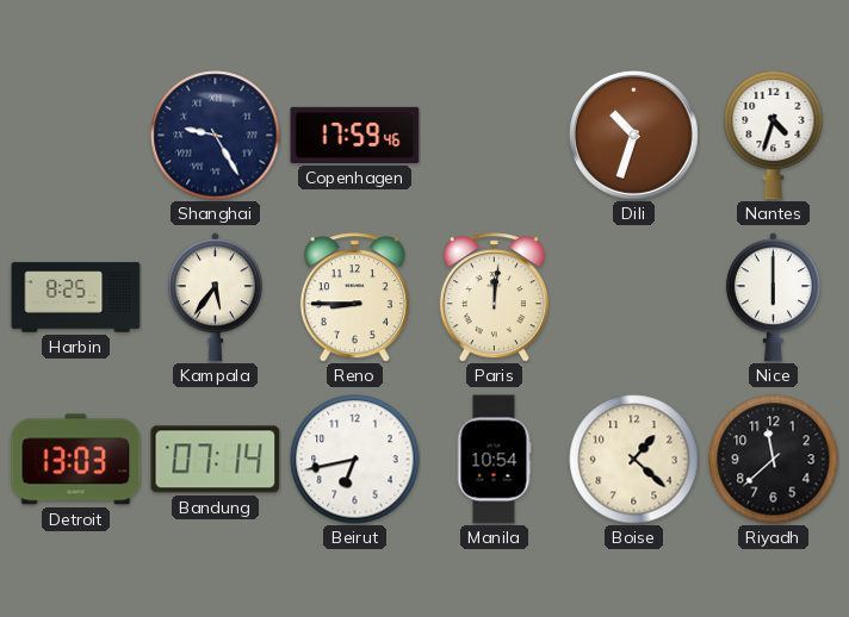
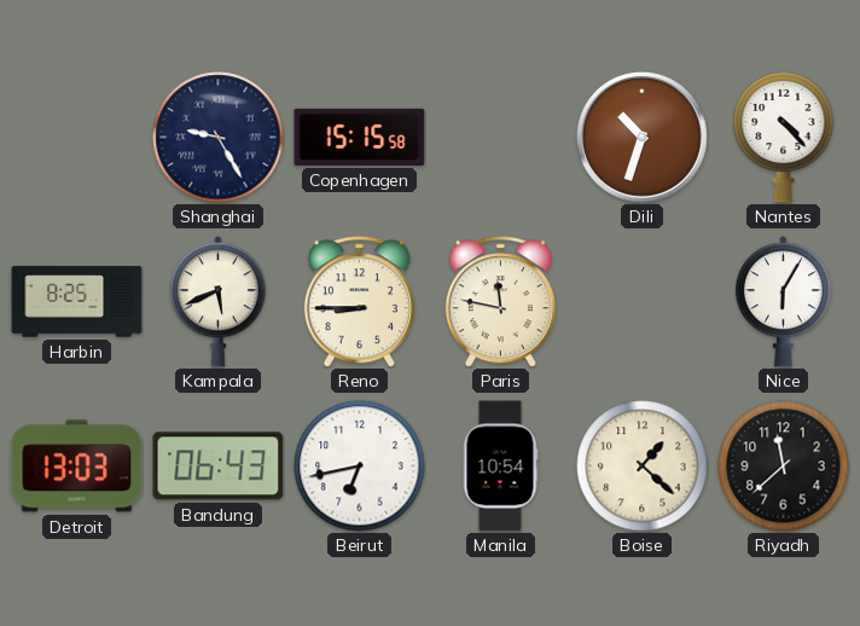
Copenhagen: 17:59 -> 15:15
Nantes: 4:33 -> 4:23
Kampala: 5:36 -> 5:41
Paris: 12:01 -> 11:47
Nice: 6:00 -> 6:05
Bandung: 07:14 -> 06:43
